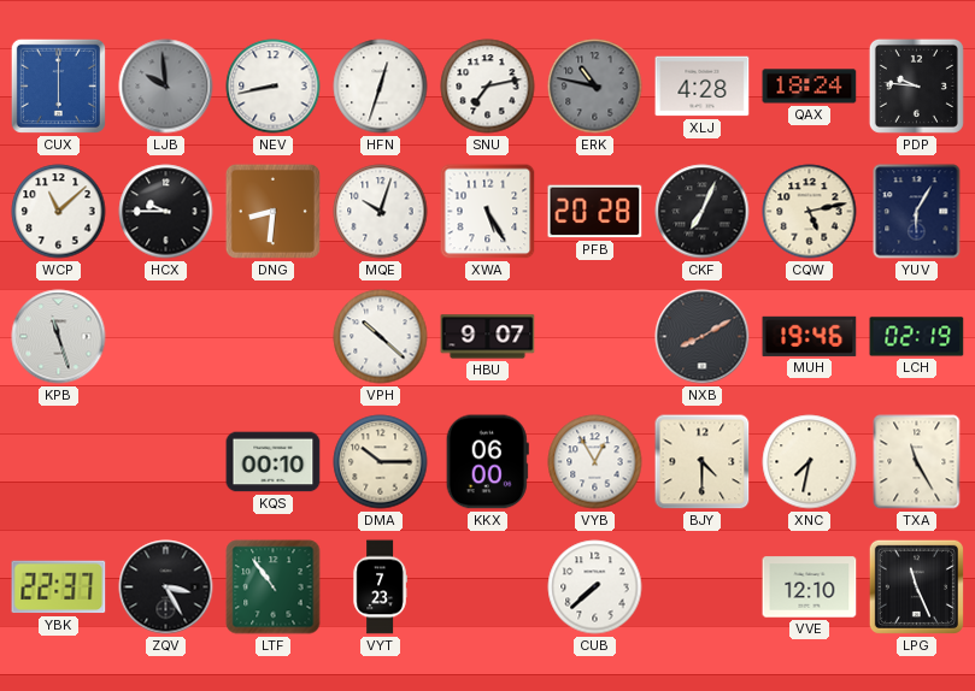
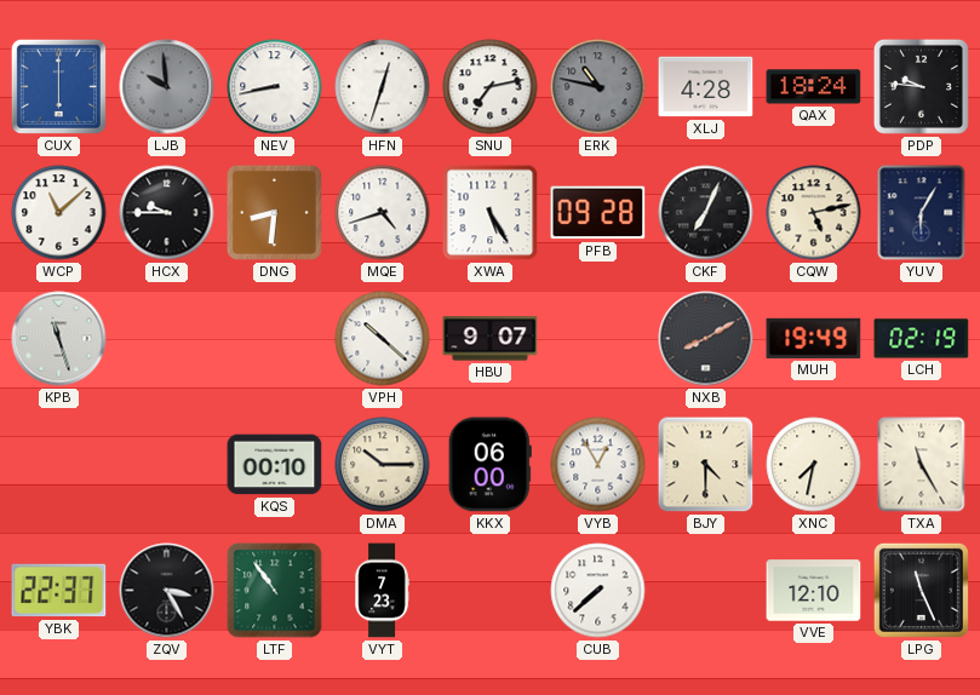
MQE: 10:03 -> 4:42
PFB: 20:28 -> 09:28
MUH: 19:46 -> 19:49
